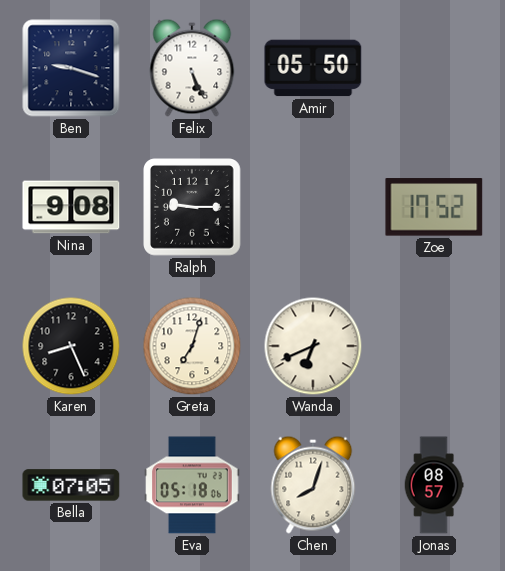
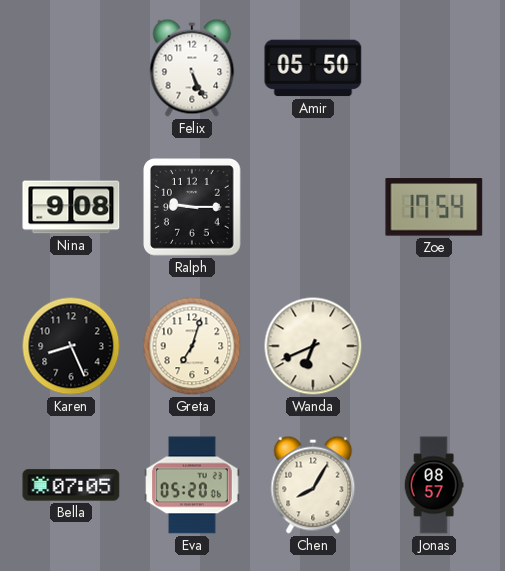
Ben: 9:18 -> none
Zoe: 17:52 -> 17:54
Eva: 05:18 -> 05:20
Chen: 8:03 -> 8:05
